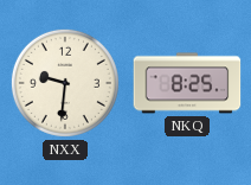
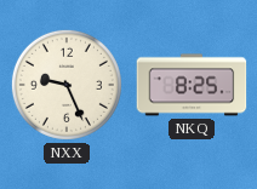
NXX: 9:31 -> 9:26
